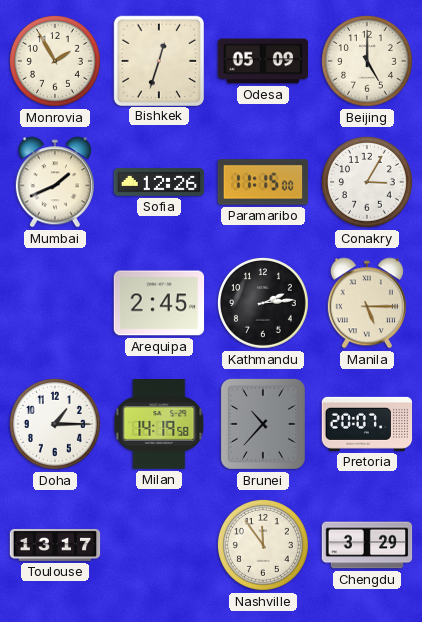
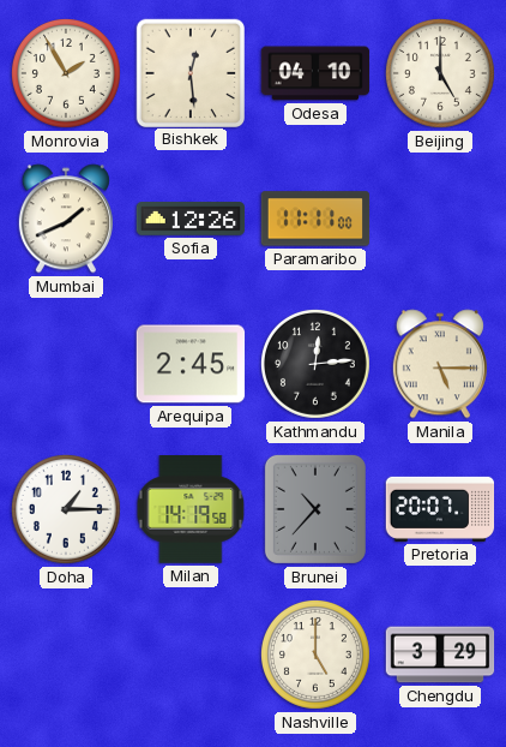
Bishkek: 12:33 -> 12:29
Odesa: 05:09 -> 04:10
Paramaribo: 11:15 -> 11:11
Conakry: 3:05 -> none
Kathmandu: 2:14 -> 12:14
Toulouse: 13:17 -> none
Nashville: 11:54 -> 5:00
